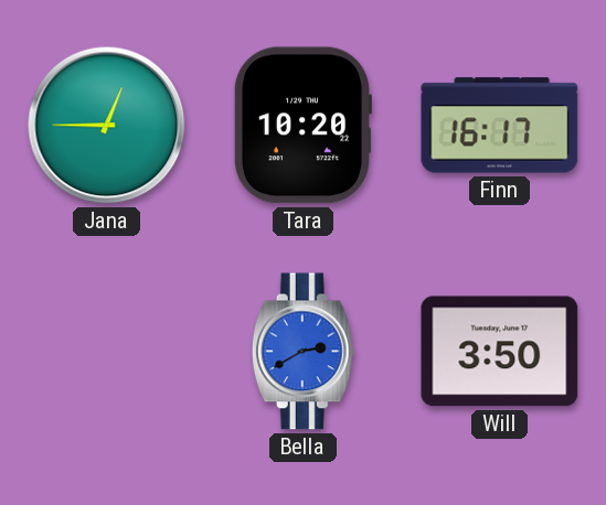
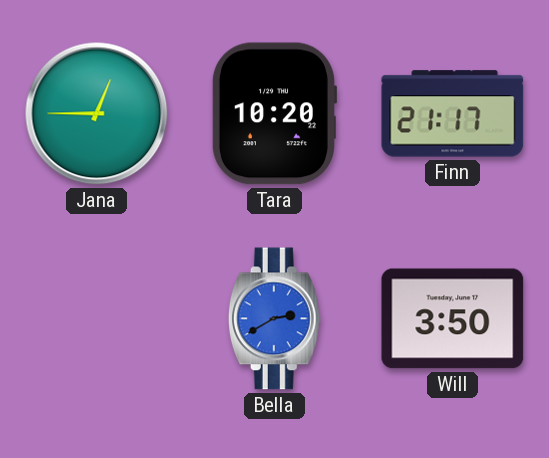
Finn: 16:17 -> 21:17
